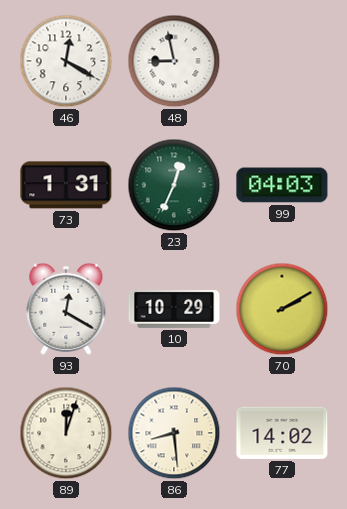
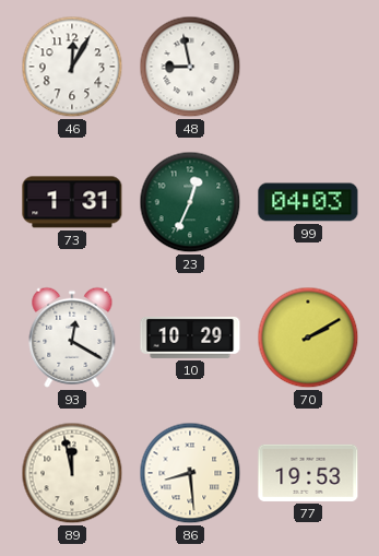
46: 12:20 -> 12:05
89: 12:03 -> 11:58
77: 14:02 -> 19:53
